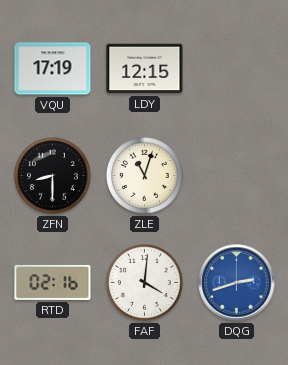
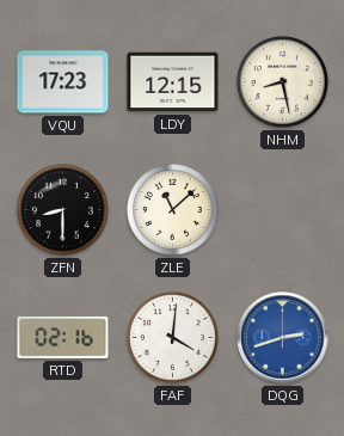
VQU: 17:19 -> 17:23
NHM: none -> 8:28
ZLE: 11:03 -> 11:08
